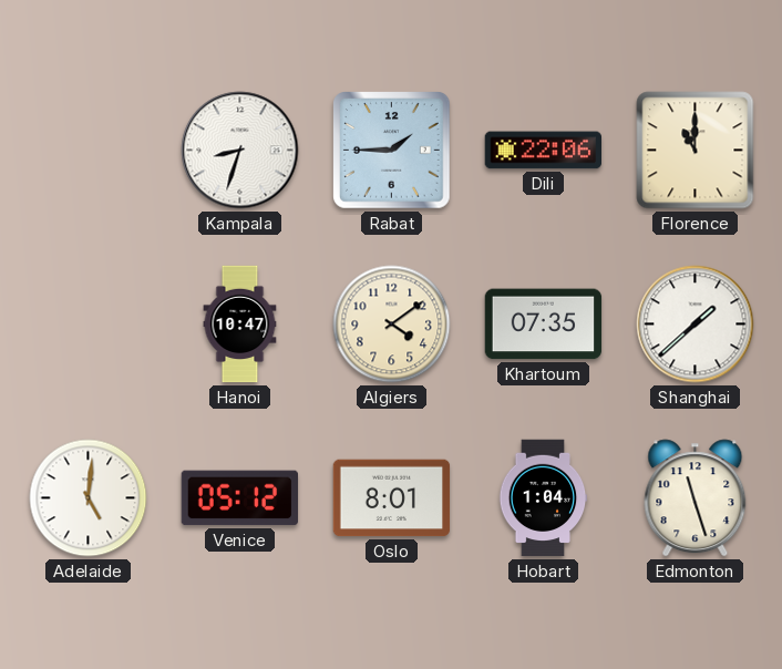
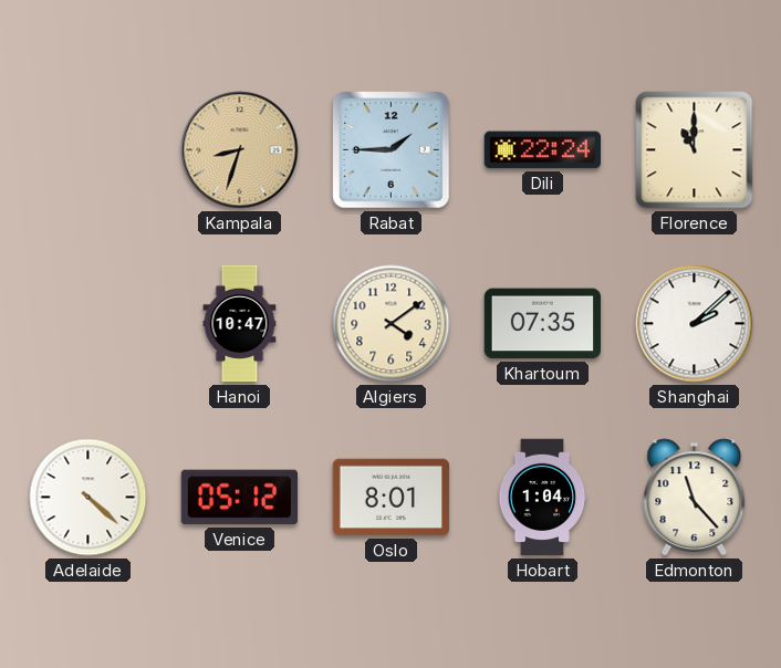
Kampala dial: white -> champagne
Dili: 22:06 -> 22:24
Shanghai: 1:38 -> 2:08
Adelaide: 5:01 -> 4:22
Edmonton: 11:27 -> 11:23
